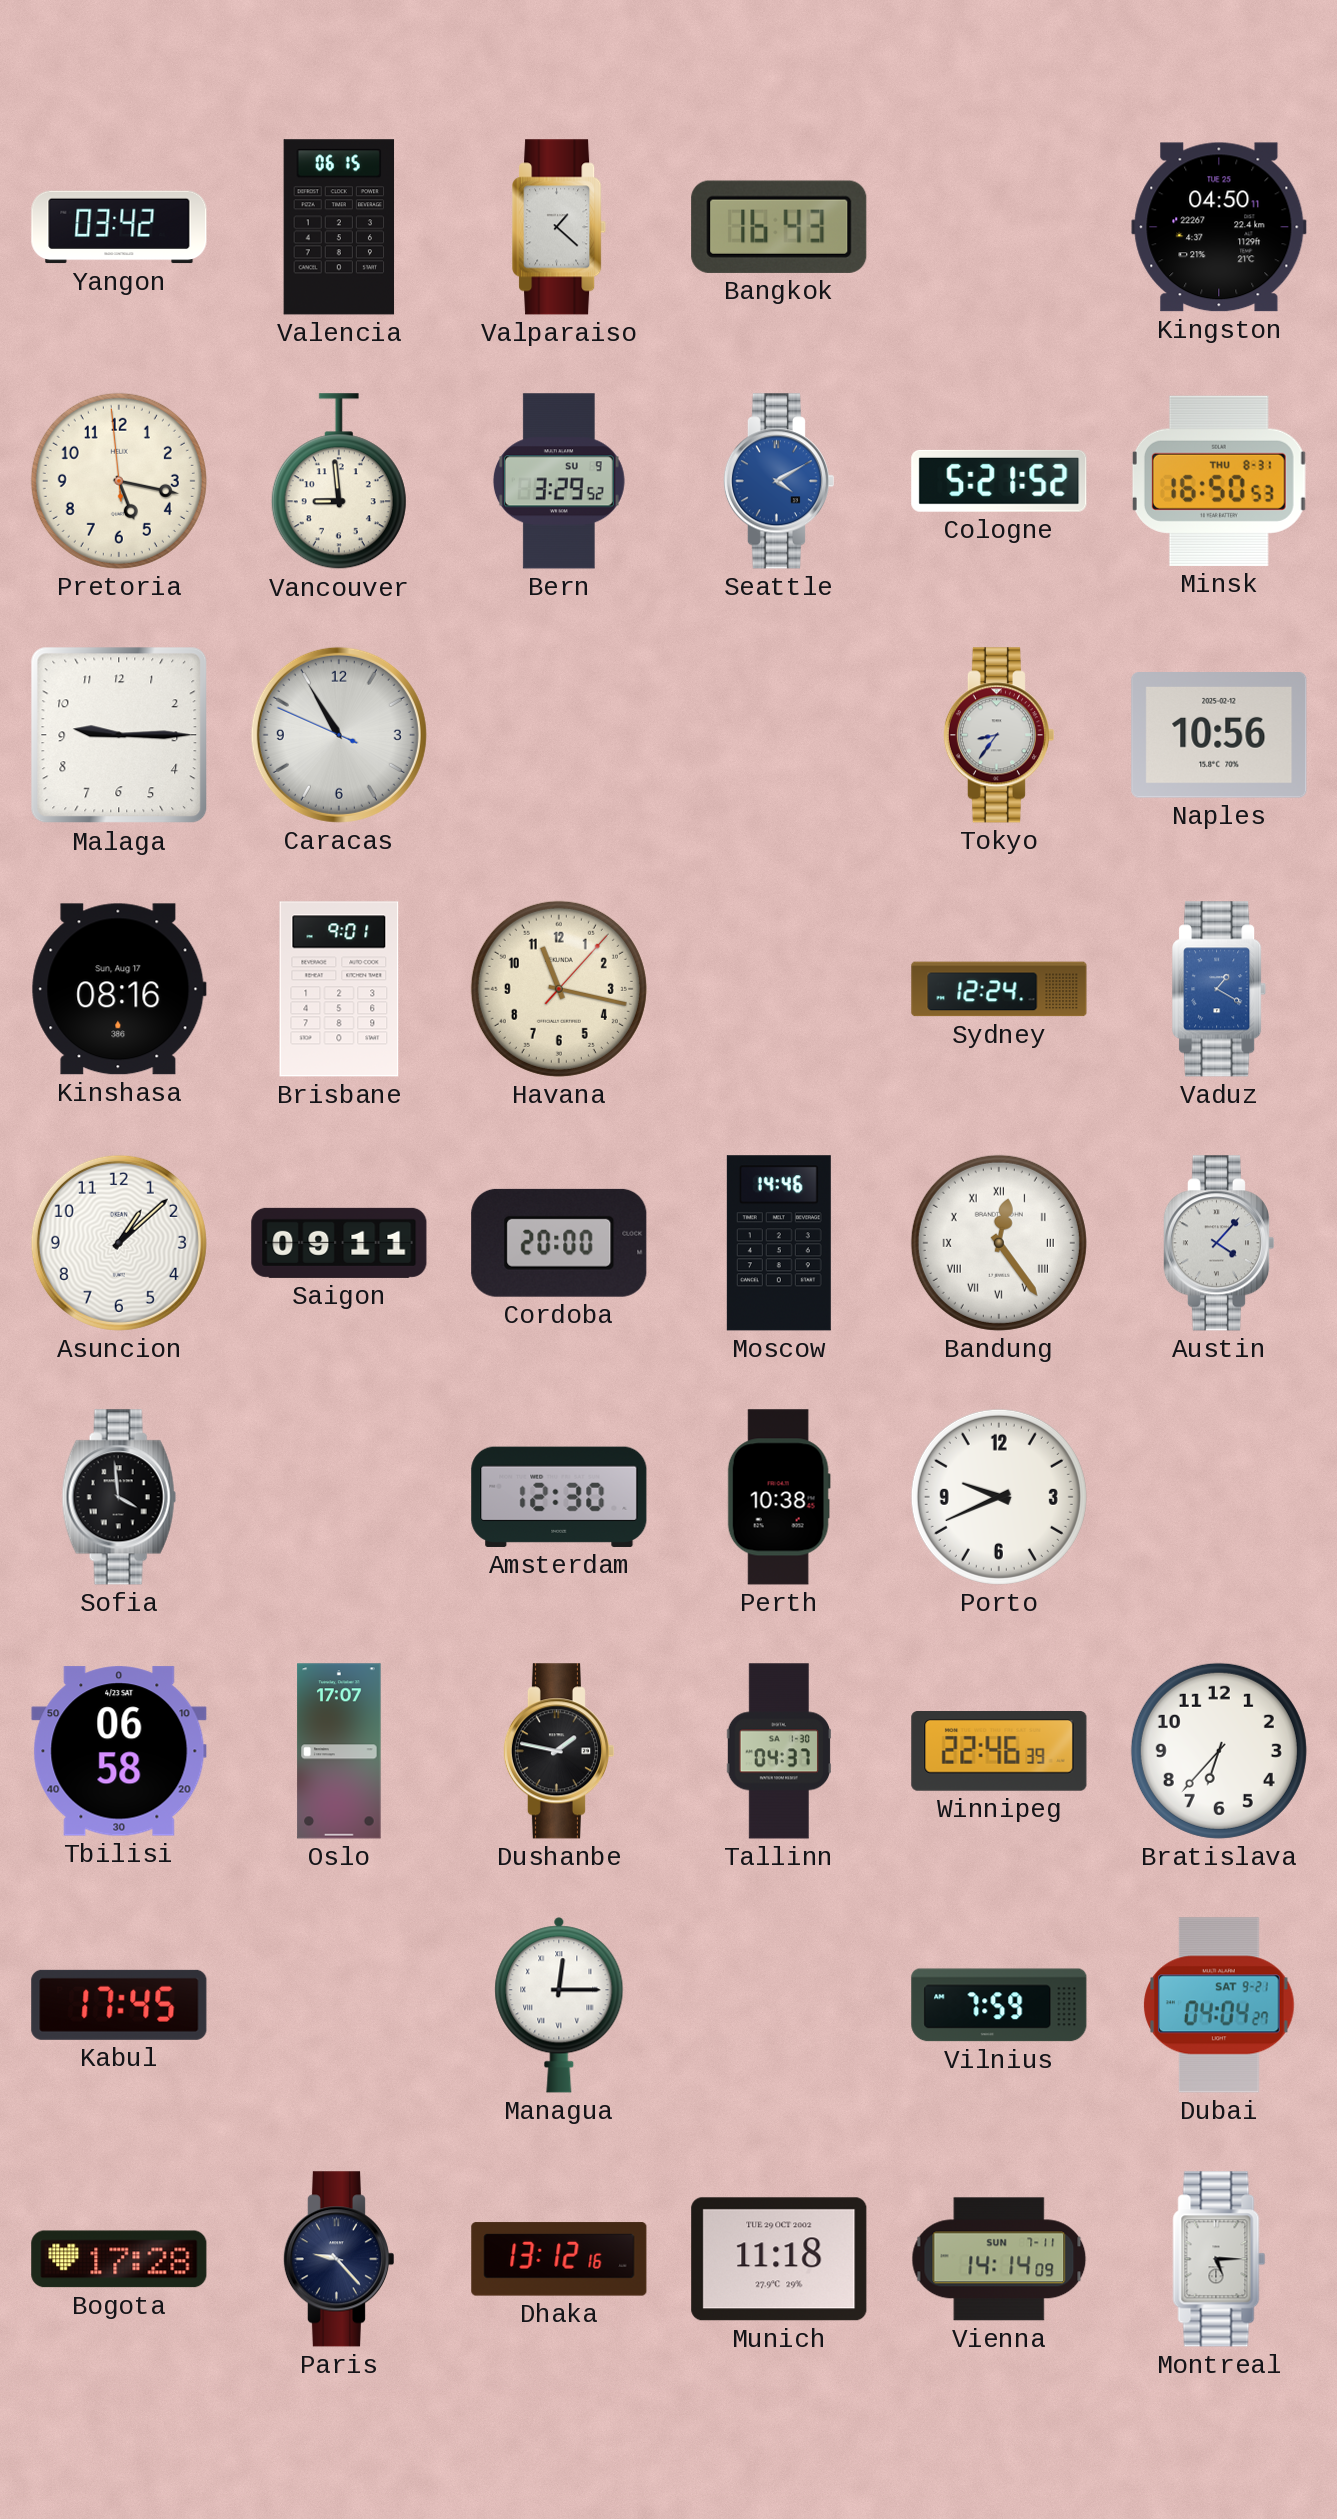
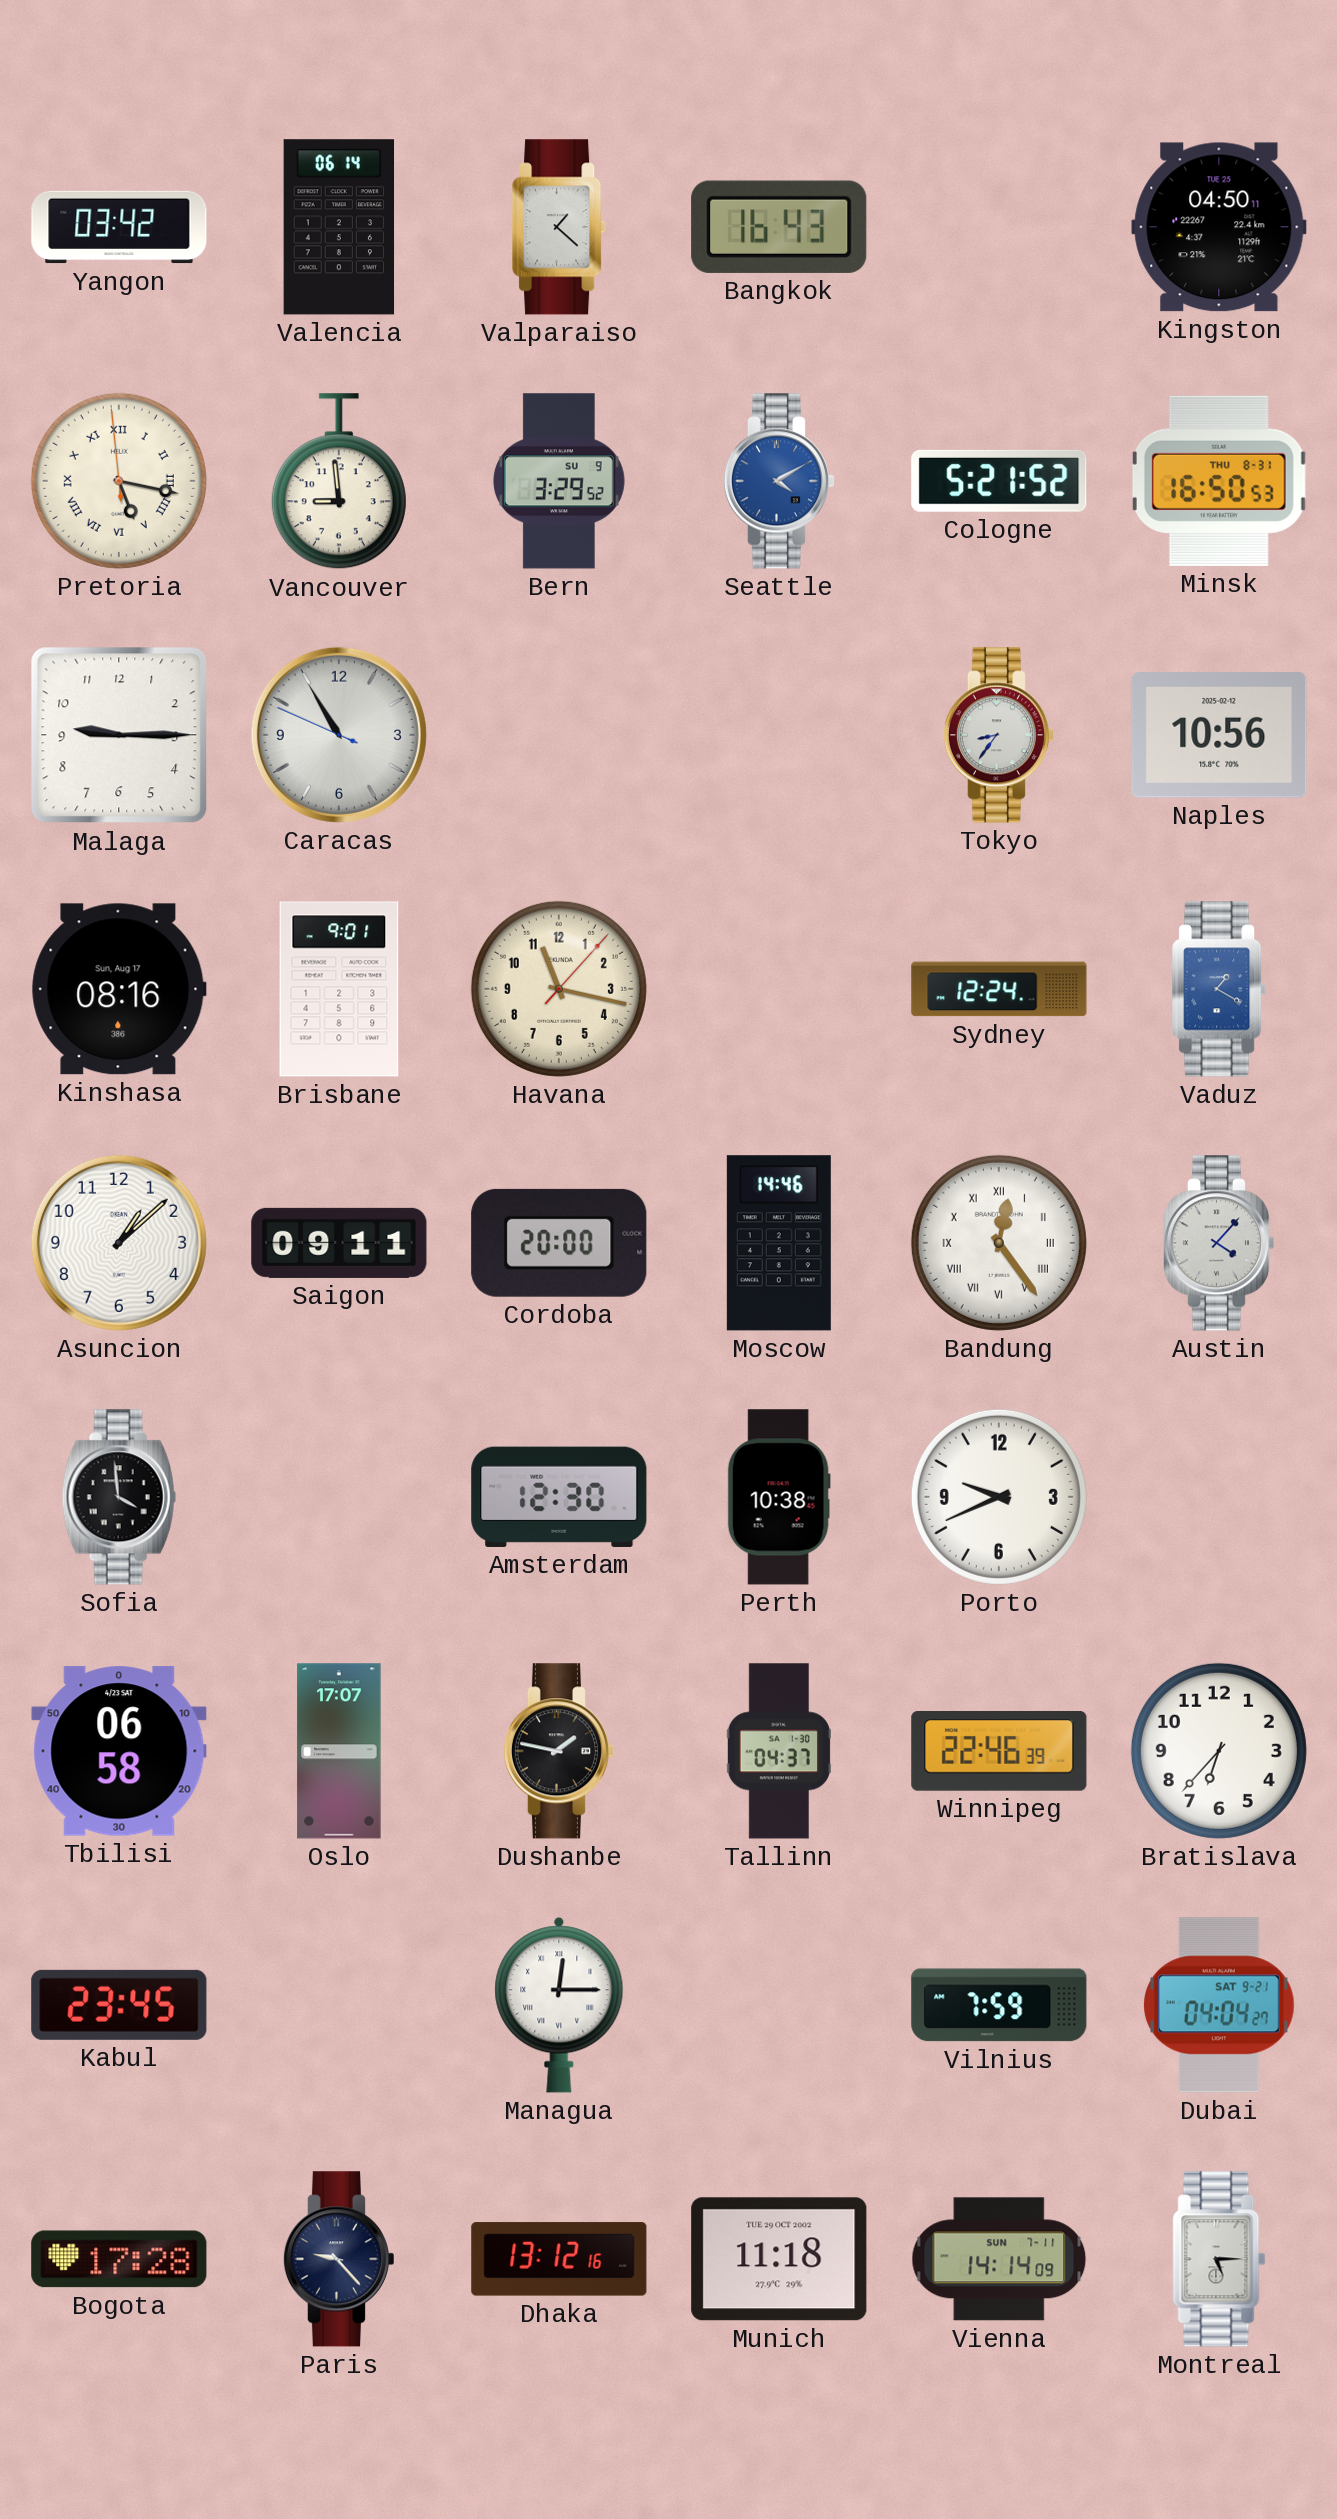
Valencia: 06:15 -> 06:14
Pretoria numerals: Arabic -> Roman
Kabul: 17:45 -> 23:45
